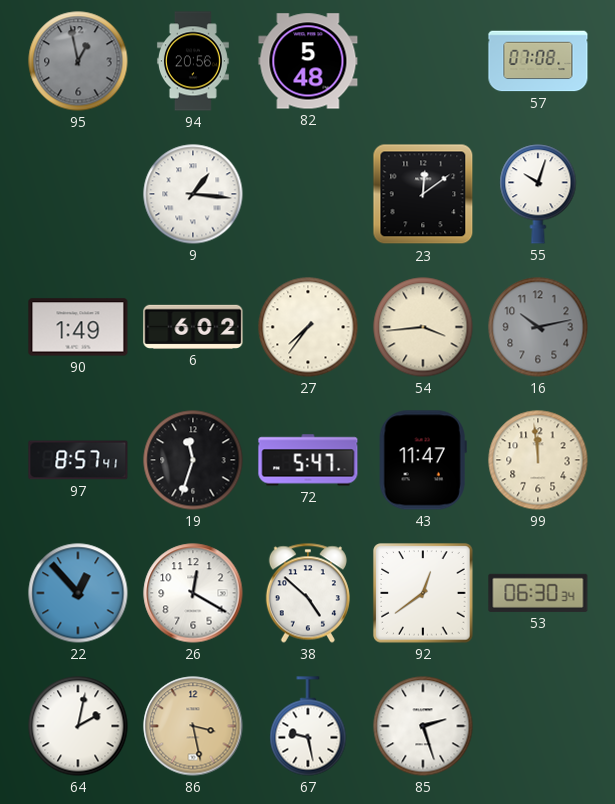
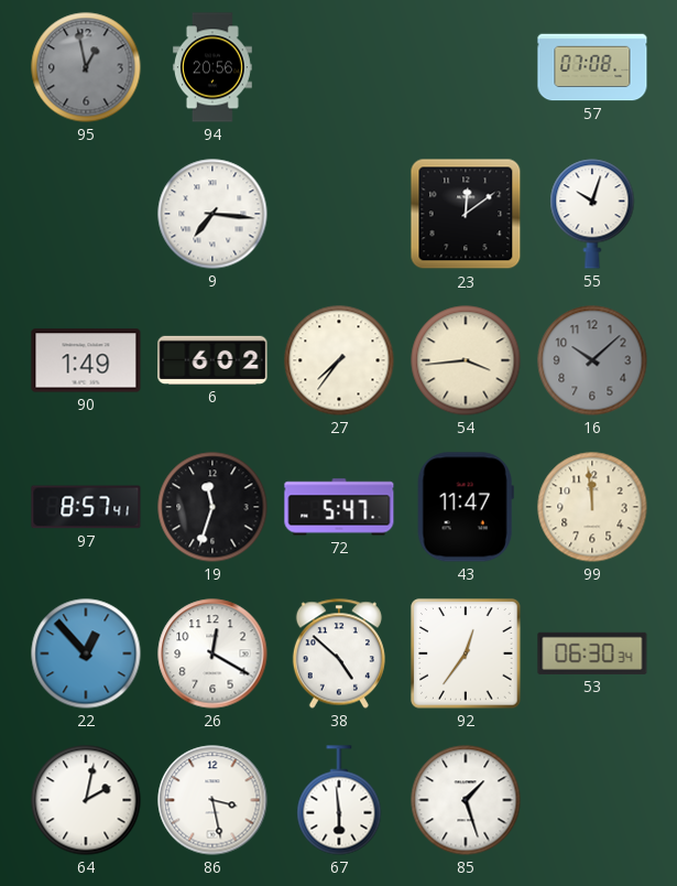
82: 5:48 -> none
9: 1:16 -> 7:16
16: 10:13 -> 10:08
92: 12:39 -> 12:36
86 dial: champagne -> white
67: 9:28 -> 5:59
85: 2:27 -> 1:27
